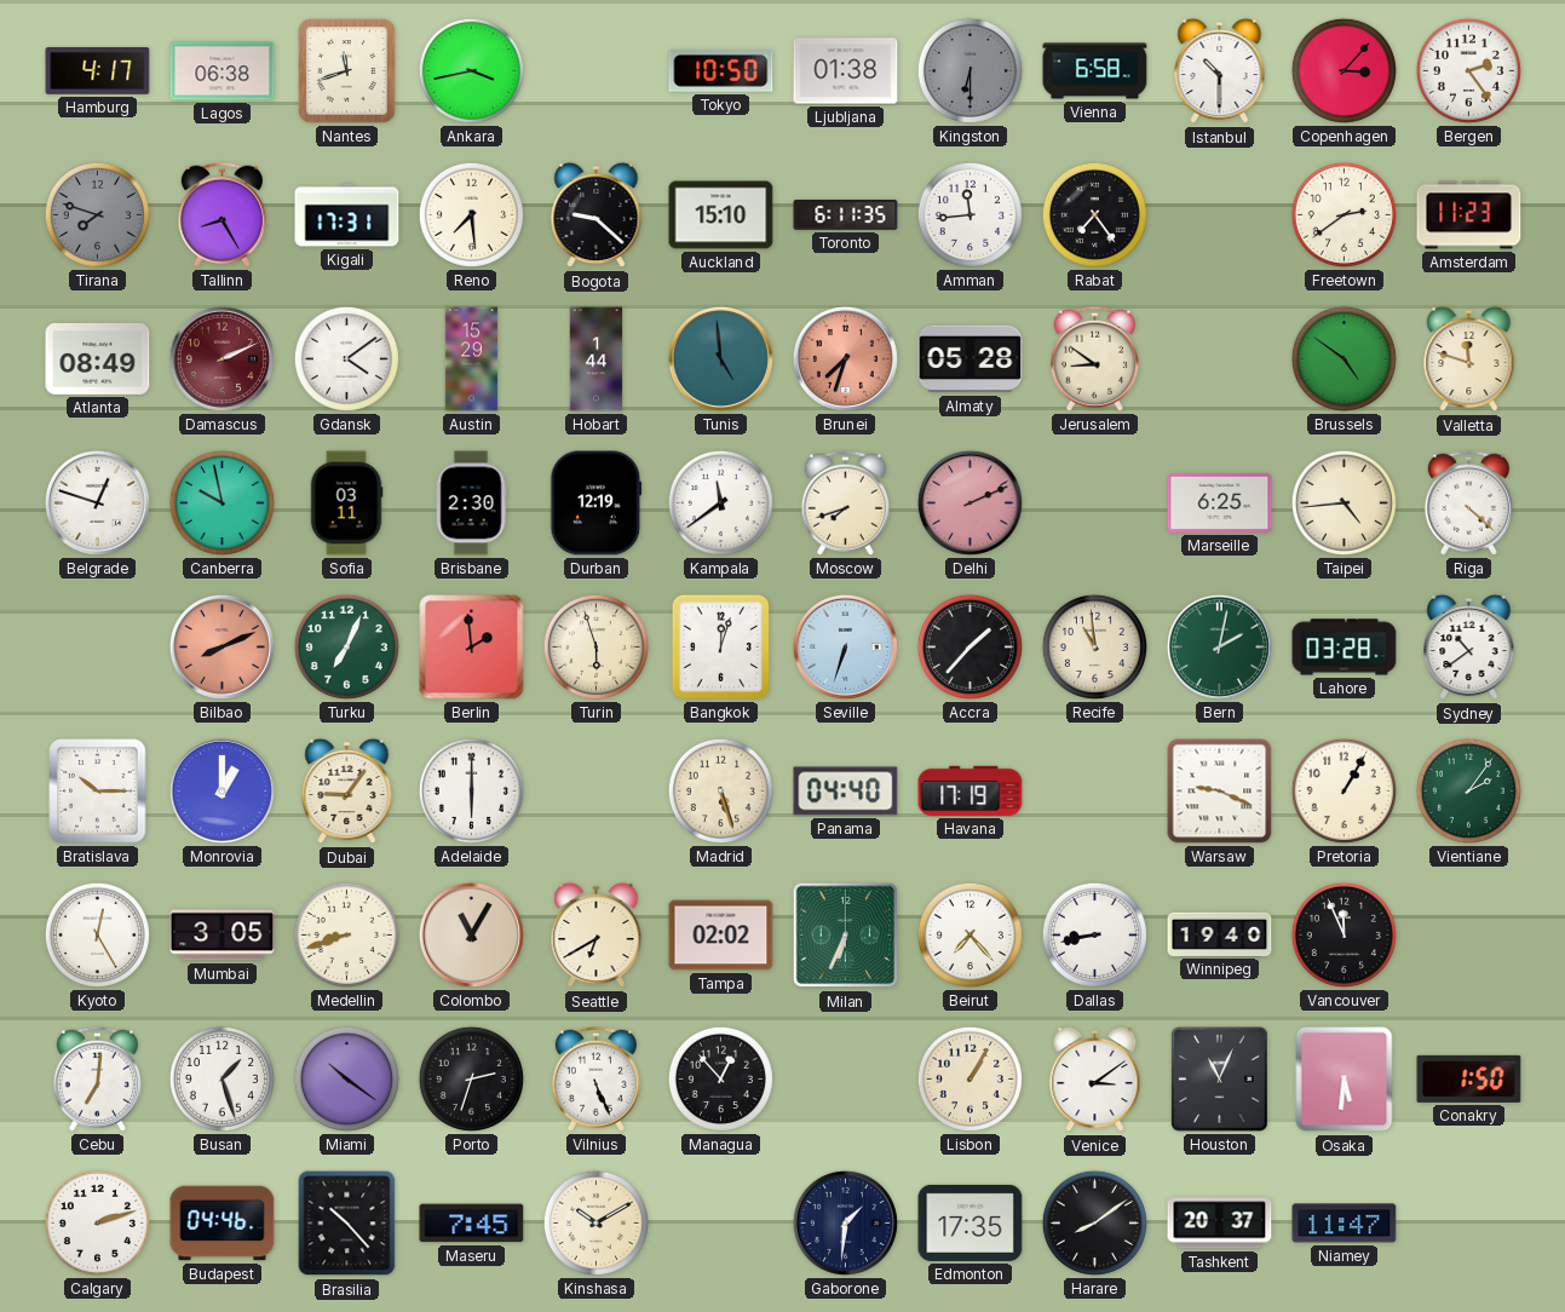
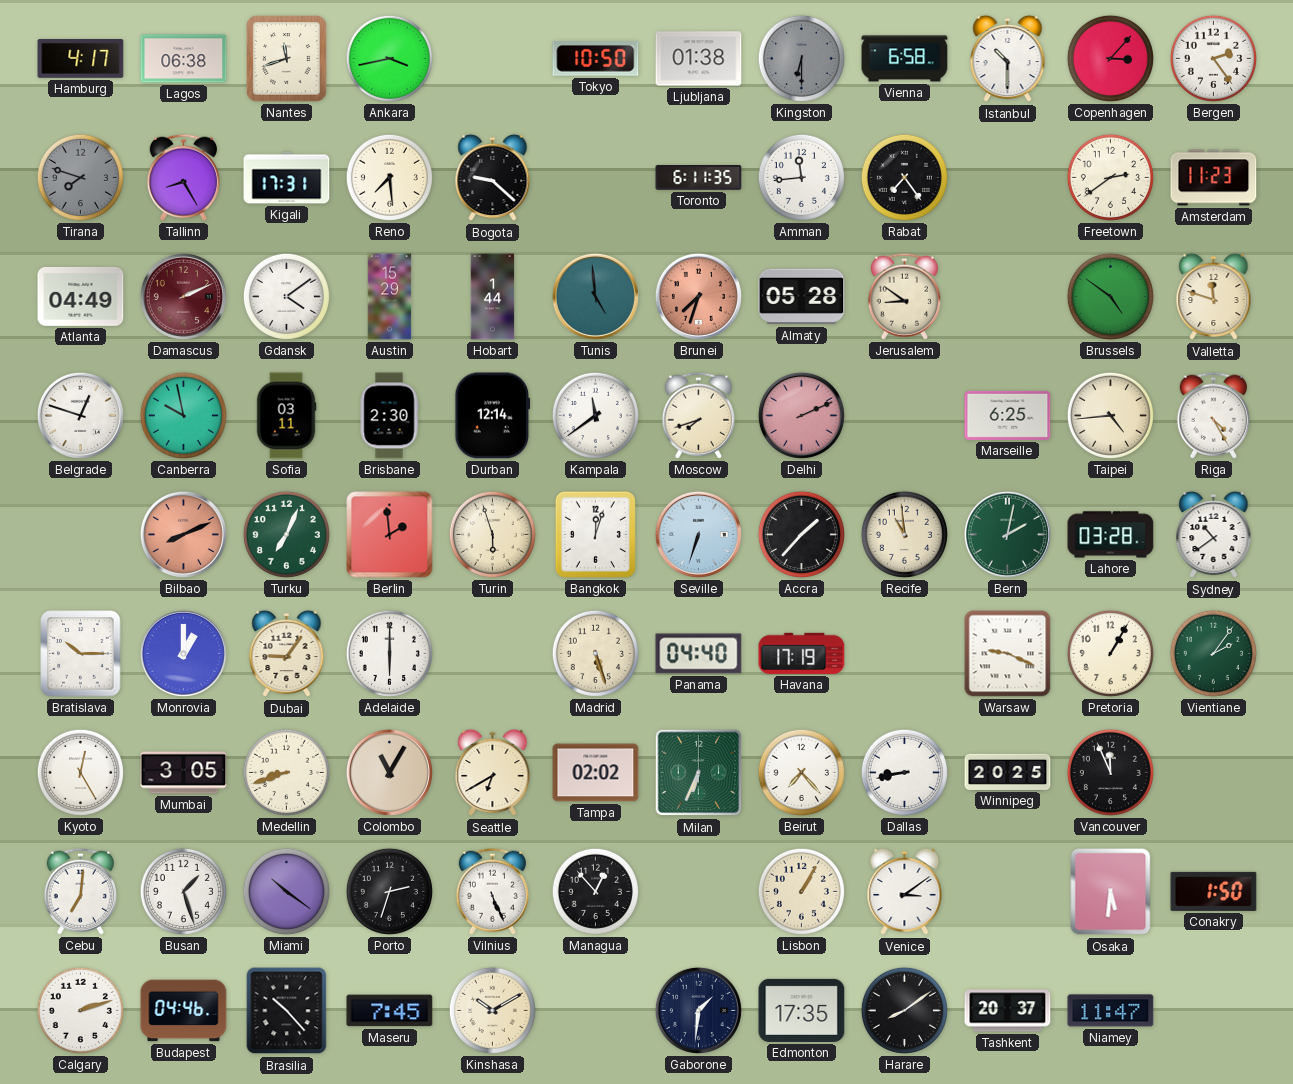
Auckland: 15:10 -> none
Atlanta: 08:49 -> 04:49
Durban: 12:19 -> 12:14
Riga: 4:22 -> 4:25
Winnipeg: 19:40 -> 20:25
Houston: 11:04 -> none
